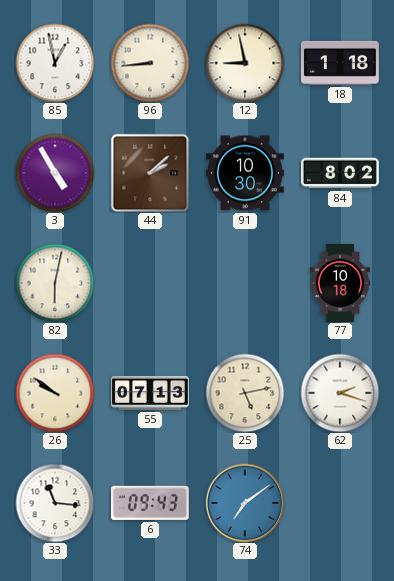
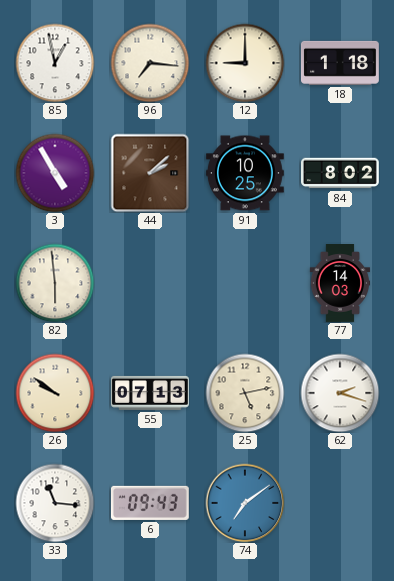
96: 8:44 -> 7:16
12: 8:58 -> 9:00
91: 10:30 -> 10:25
82: 6:02 -> 5:59
77: 10:18 -> 14:03
